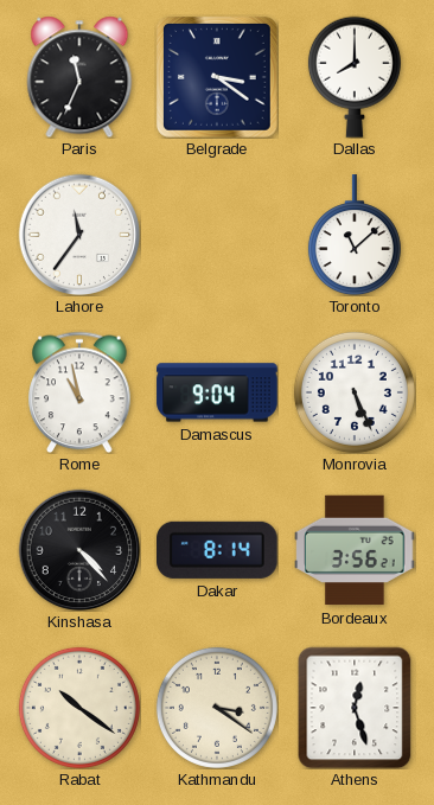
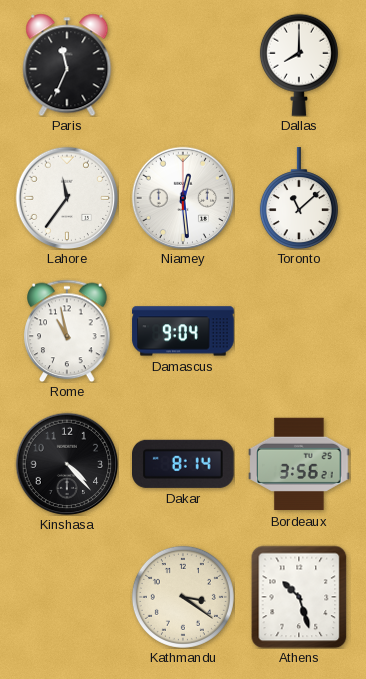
Belgrade: 3:21 -> none
Niamey: none -> 12:29
Monrovia: 5:26 -> none
Rabat: 10:21 -> none
Athens: 12:27 -> 10:27
